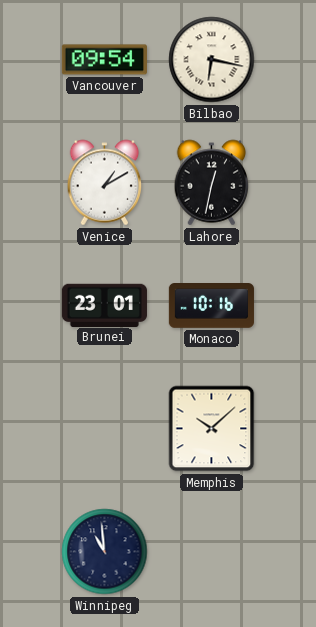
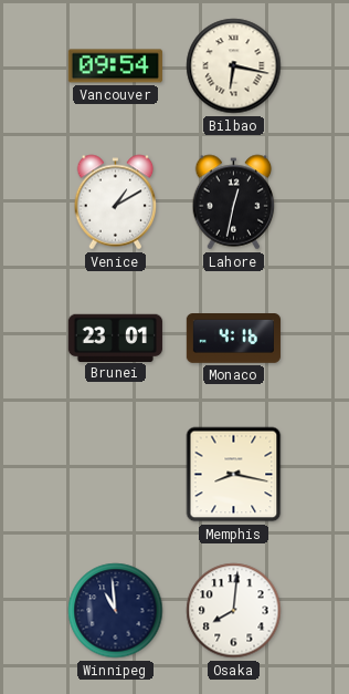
Monaco: 10:16 -> 4:16
Memphis: 10:08 -> 8:17
Osaka: none -> 8:01
